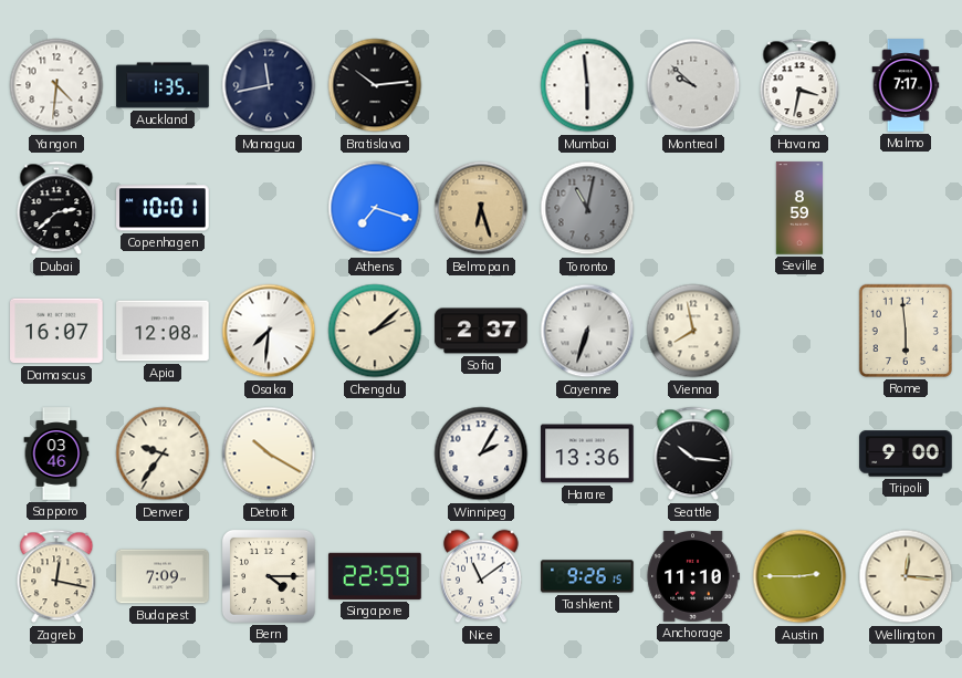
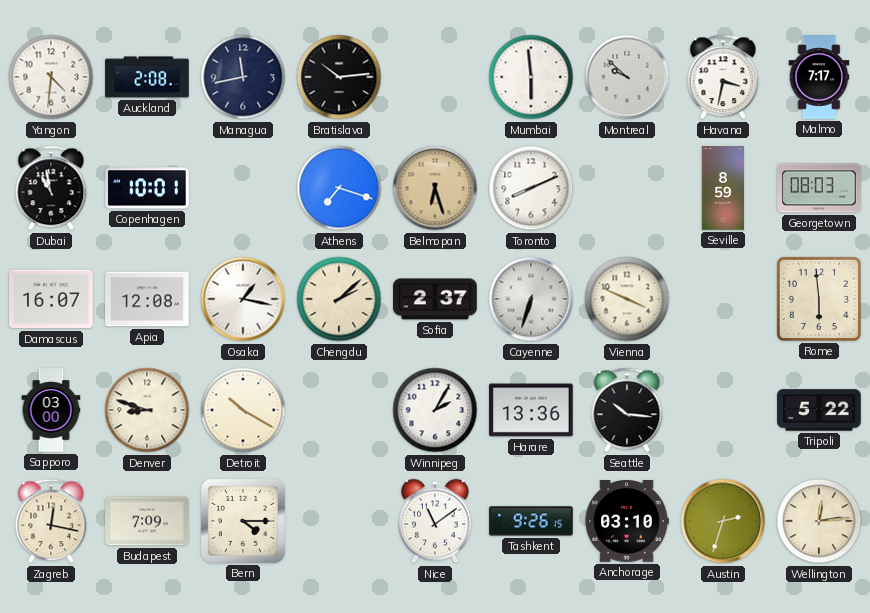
Auckland: 1:35 -> 2:08
Dubai: 2:38 -> 10:58
Toronto: 11:02 -> 8:11
Toronto dial: grey -> white
Georgetown: none -> 08:03
Osaka: 7:31 -> 1:17
Vienna: 7:58 -> 3:49
Sapporo: 03:46 -> 03:00
Denver: 9:36 -> 8:48
Tripoli: 9:00 -> 5:22
Singapore: 22:59 -> none
Anchorage: 11:10 -> 03:10
Austin: 2:45 -> 2:33
Wellington: 12:16 -> 12:14
